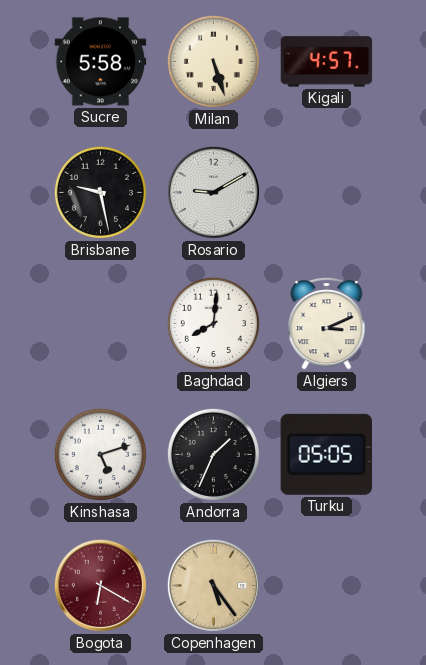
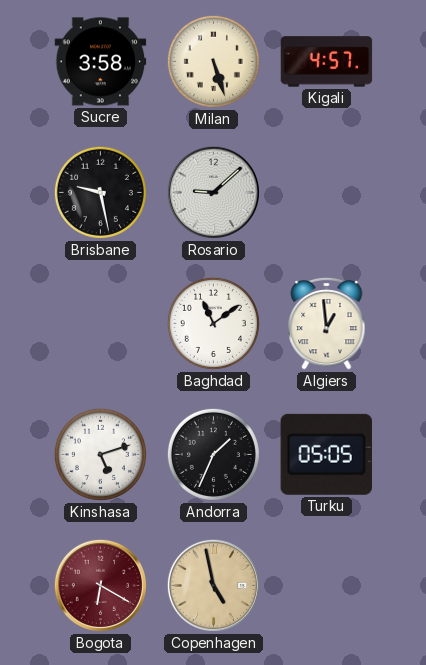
Sucre: 5:58 -> 3:58
Rosario: 9:10 -> 9:08
Baghdad: 8:01 -> 11:09
Algiers: 3:11 -> 12:59
Copenhagen: 5:24 -> 4:58
